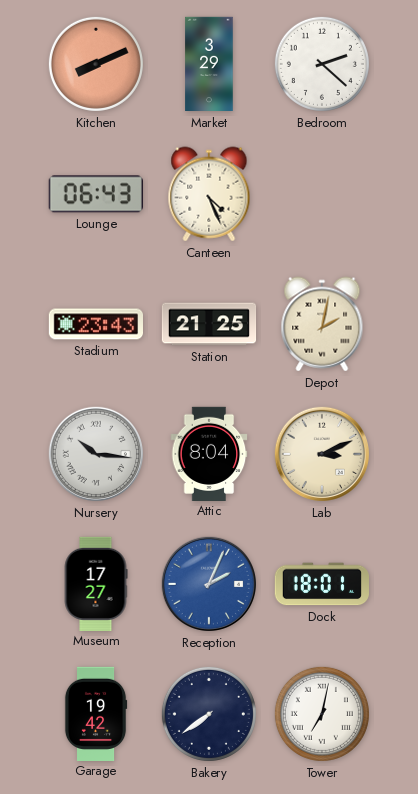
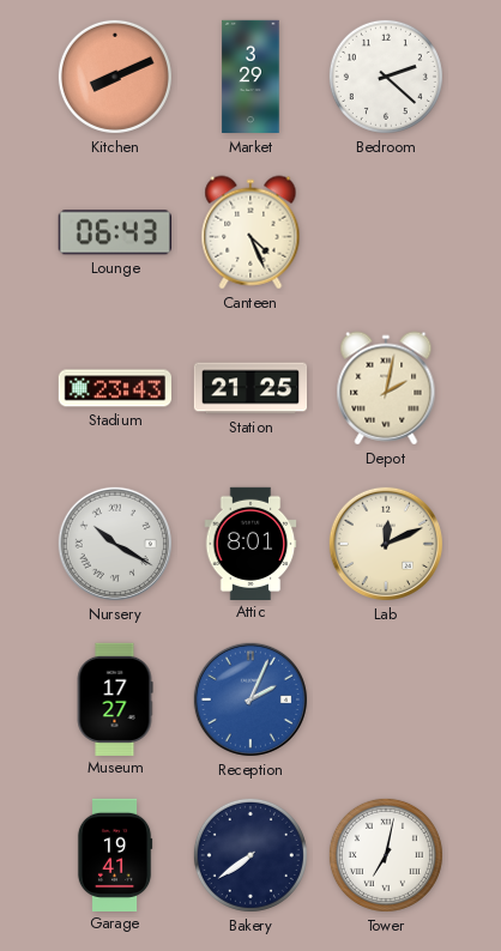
Nursery: 10:16 -> 10:20
Attic: 8:04 -> 8:01
Lab: 3:11 -> 12:11
Dock: 18:01 -> none
Garage: 19:42 -> 19:41
